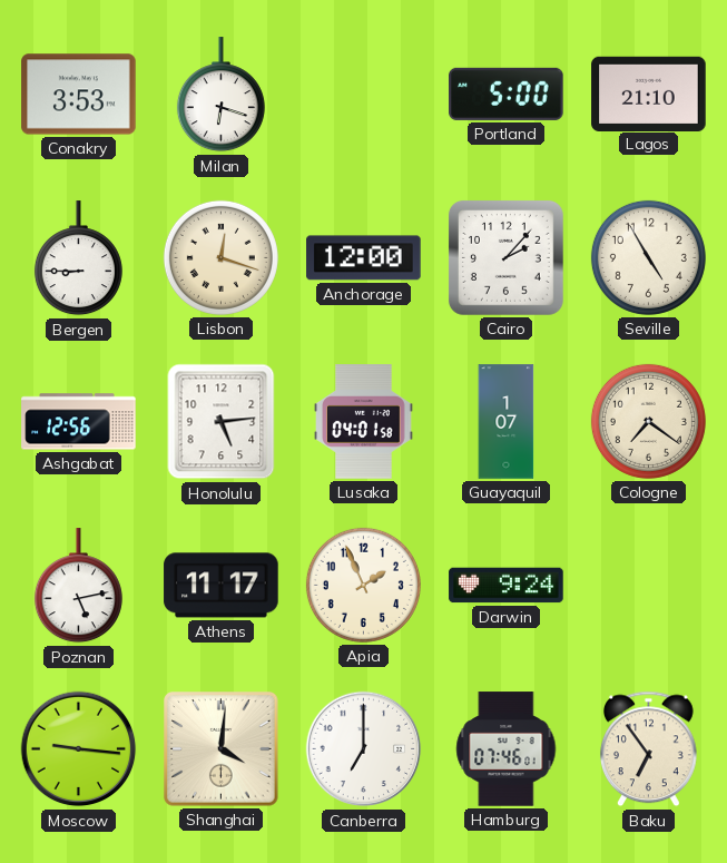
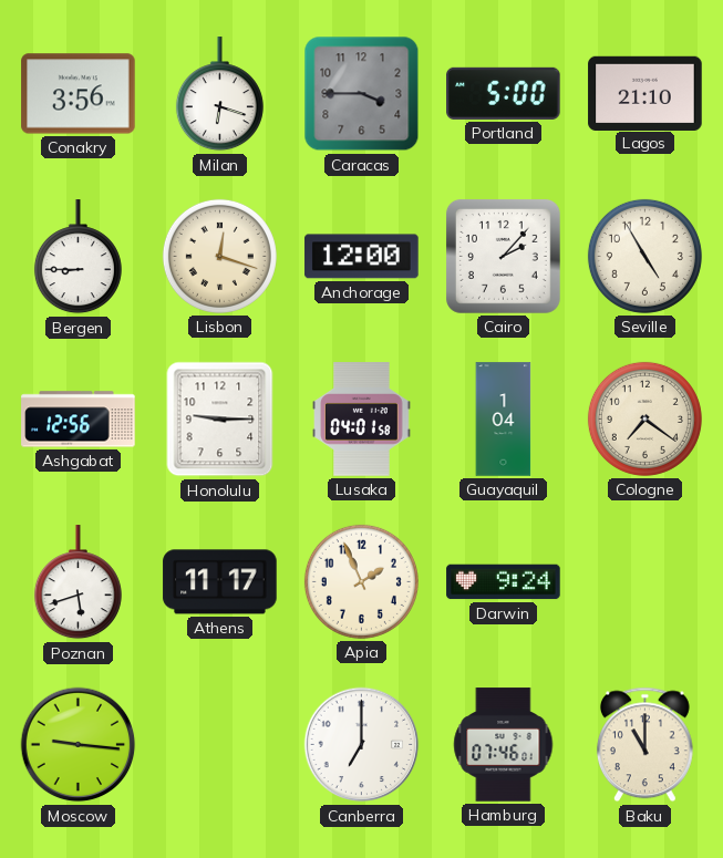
Conakry: 3:53 -> 3:56
Caracas: none -> 3:45
Honolulu: 5:14 -> 9:15
Guayaquil: 1:07 -> 1:04
Poznan: 5:13 -> 5:42
Shanghai: 4:01 -> none
Baku: 6:54 -> 11:00
